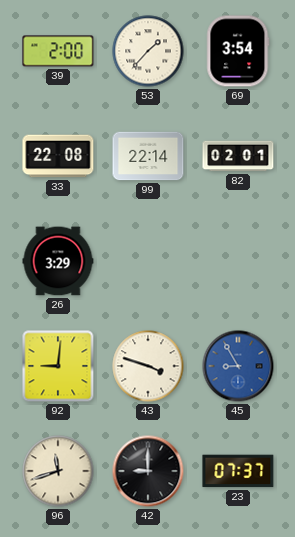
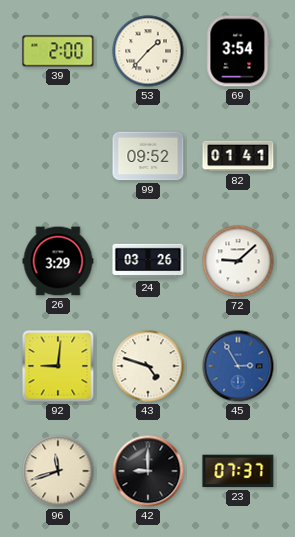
33: 22:08 -> none
99: 22:14 -> 09:52
82: 02:01 -> 01:41
24: none -> 03:26
72: none -> 9:08
43: 3:48 -> 4:48
45: 8:55 -> 2:55
